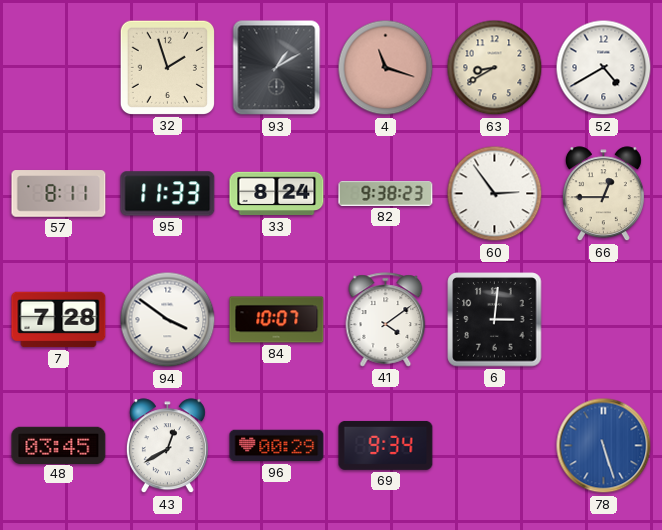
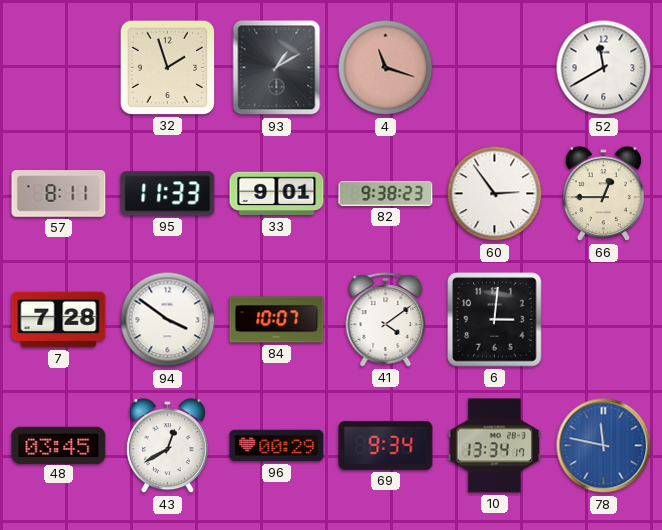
63: 8:40 -> none
52: 4:40 -> 11:40
33: 8:24 -> 9:01
10: none -> 13:34
78: 5:27 -> 11:47
